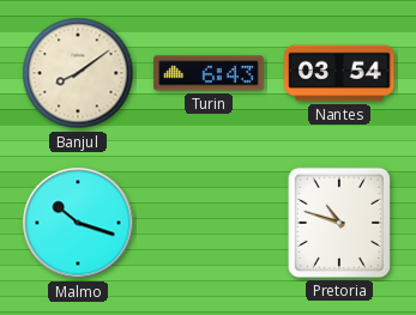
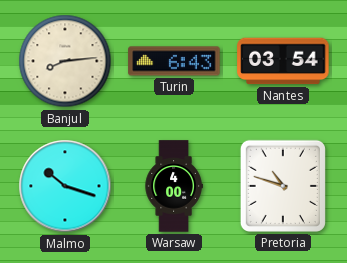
Banjul: 8:09 -> 8:14
Warsaw: none -> 4:00
